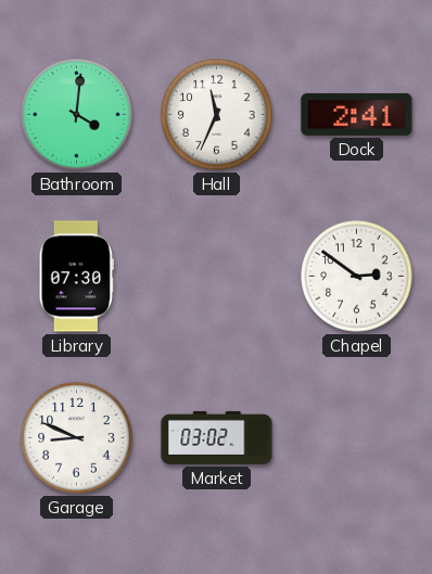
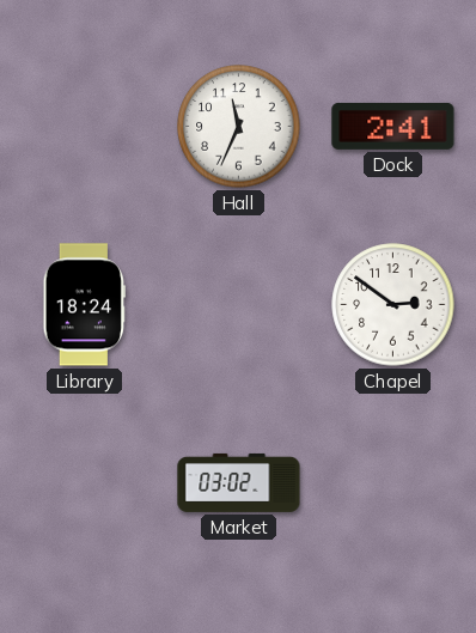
Bathroom: 4:01 -> none
Library: 07:30 -> 18:24
Garage: 8:49 -> none
